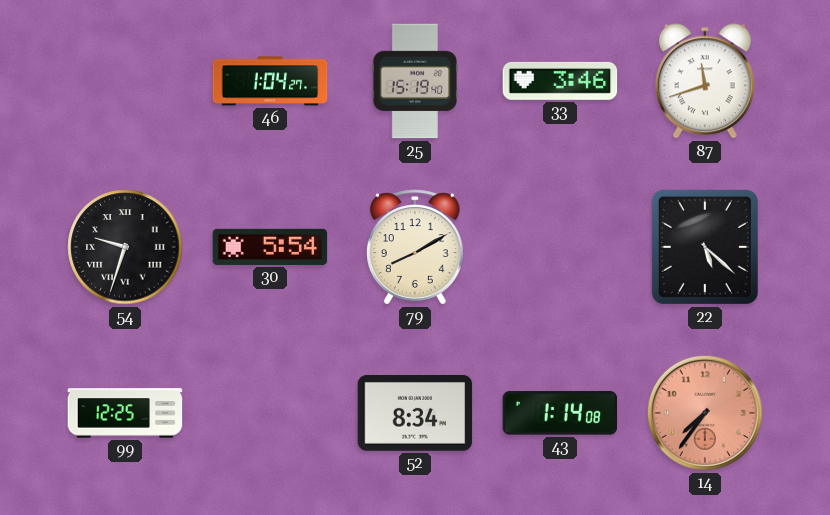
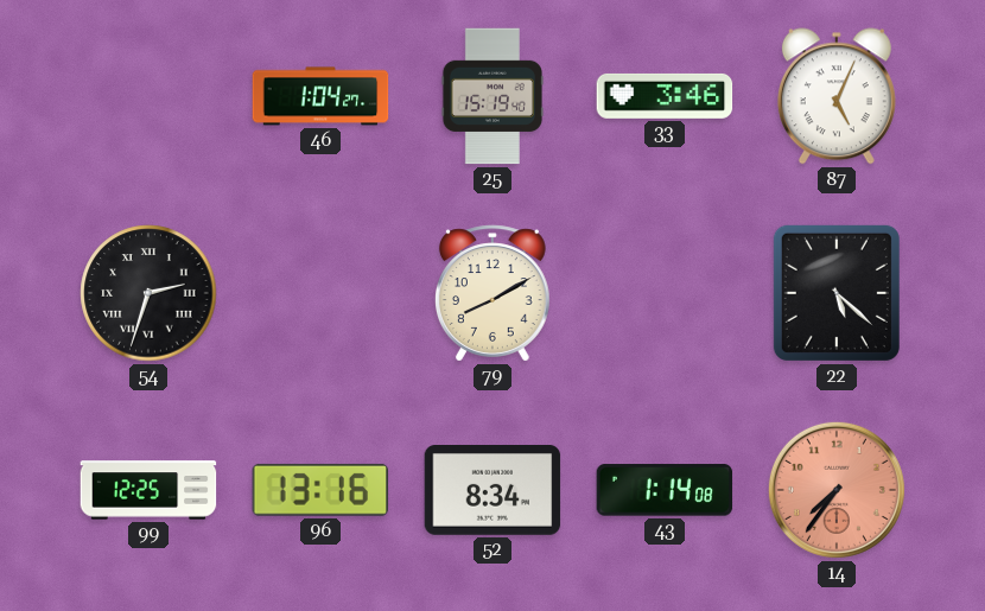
87: 11:42 -> 5:04
54: 9:33 -> 2:33
30: 5:54 -> none
96: none -> 13:16
